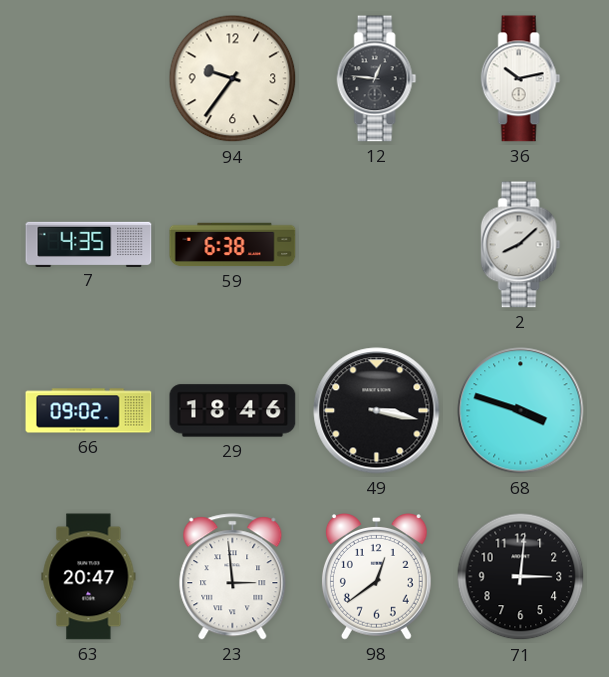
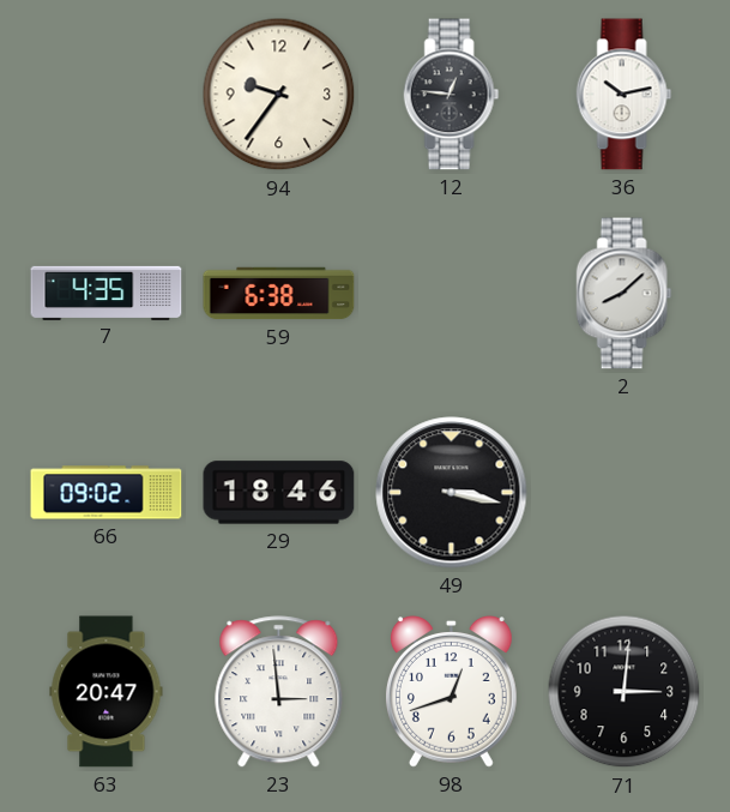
68: 3:48 -> none
98: 12:39 -> 12:42
